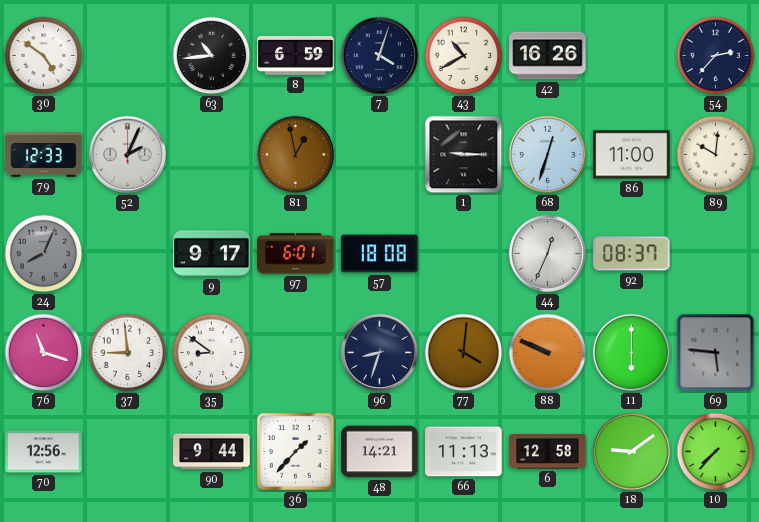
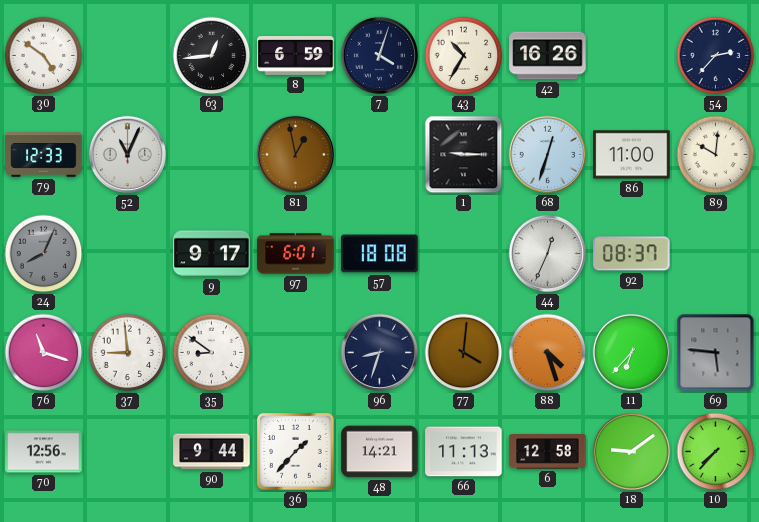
63: 10:44 -> 12:44
43: 10:40 -> 10:35
52: 2:04 -> 11:04
88: 9:49 -> 4:27
11: 6:00 -> 6:37
